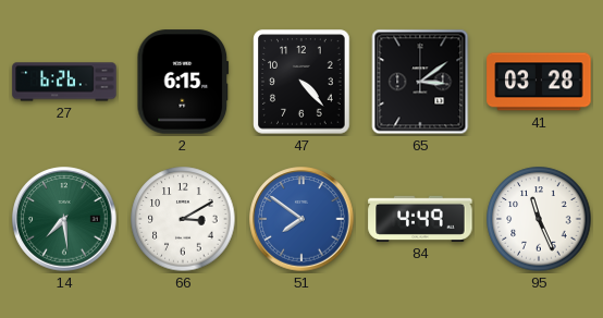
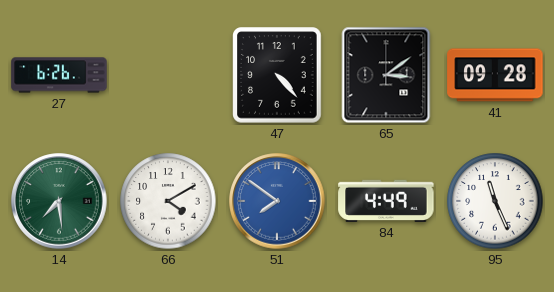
2: 6:15 -> none
41: 03:28 -> 09:28
66: 3:10 -> 4:10
